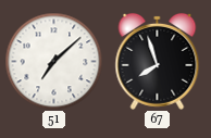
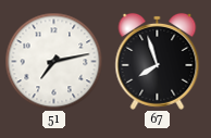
51: 7:08 -> 7:13
